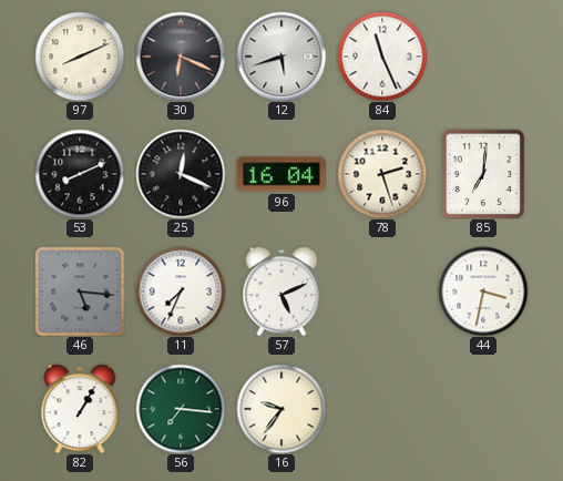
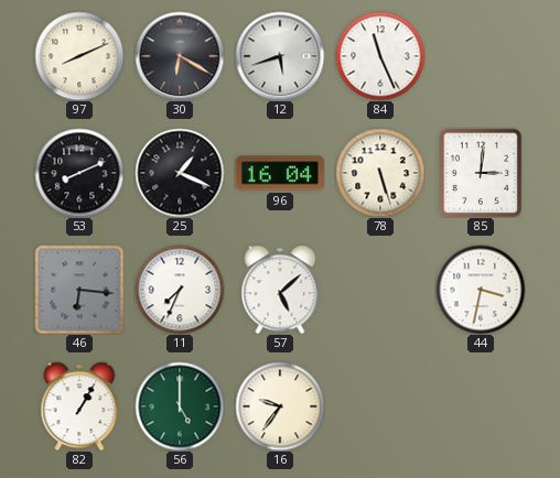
30: 6:19 -> 6:20
25: 12:19 -> 1:19
78: 2:27 -> 5:27
85: 7:01 -> 3:01
46: 5:16 -> 6:16
57: 5:11 -> 5:08
56: 7:16 -> 5:00
